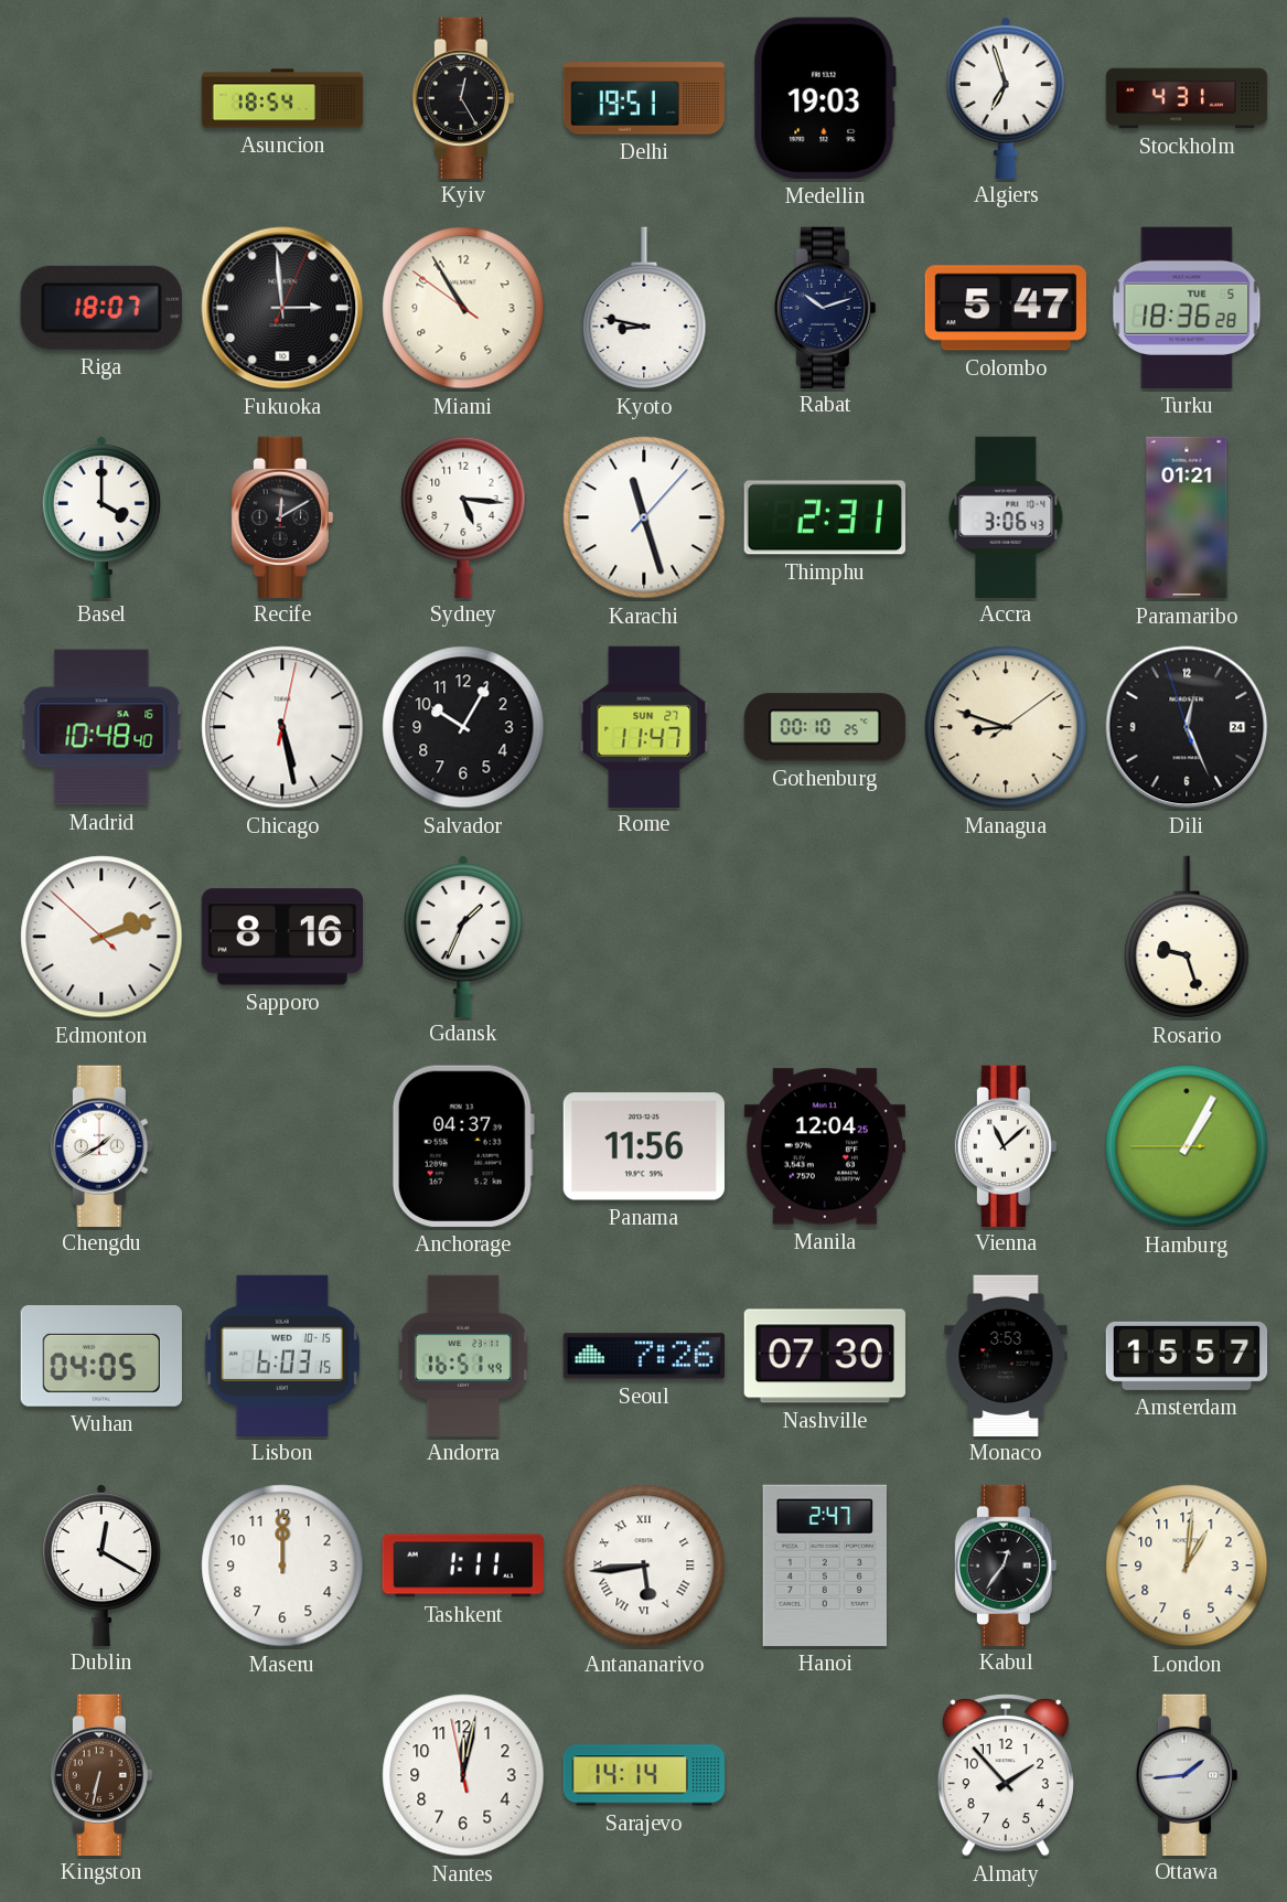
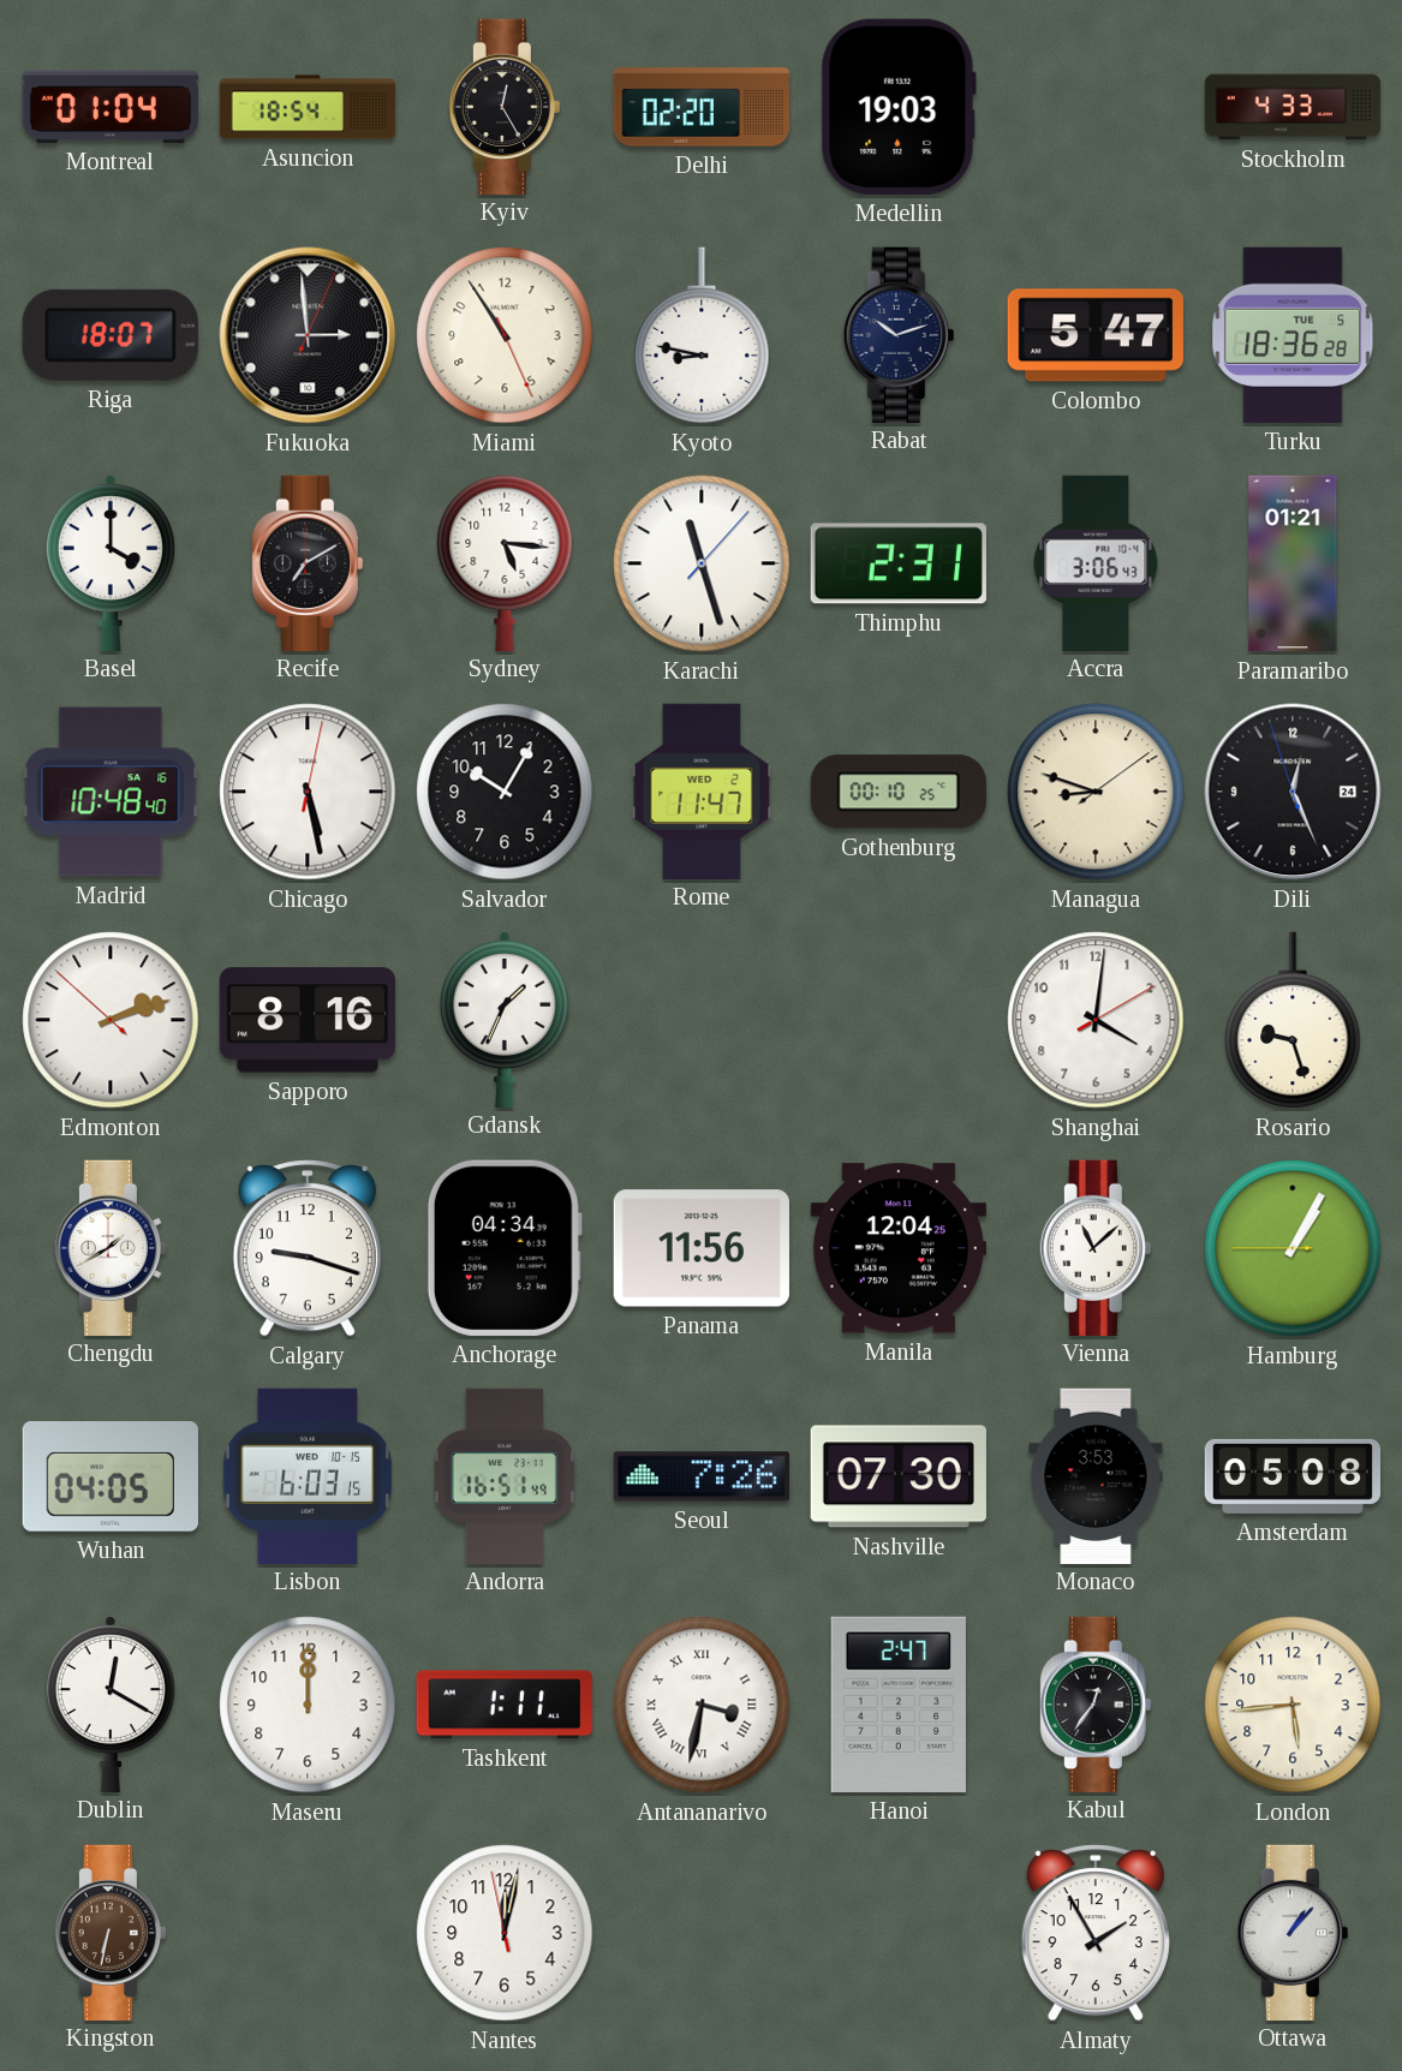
Montreal: none -> 01:04
Delhi: 19:51 -> 02:20
Algiers: 6:57 -> none
Stockholm: 4:31 -> 4:33
Miami: 10:54:51 -> 10:54:26
Recife: 12:10 -> 7:10
Rome date: SUN 27 -> WED 2
Shanghai: none -> 4:01
Calgary: none -> 9:18
Anchorage: 04:37 -> 04:34
Amsterdam: 15:57 -> 05:08
Antananarivo: 5:44 -> 3:32
London: 1:01 -> 5:44
Sarajevo: 14:14 -> none
Almaty: 1:53 -> 1:55
Ottawa: 1:44 -> 1:07
